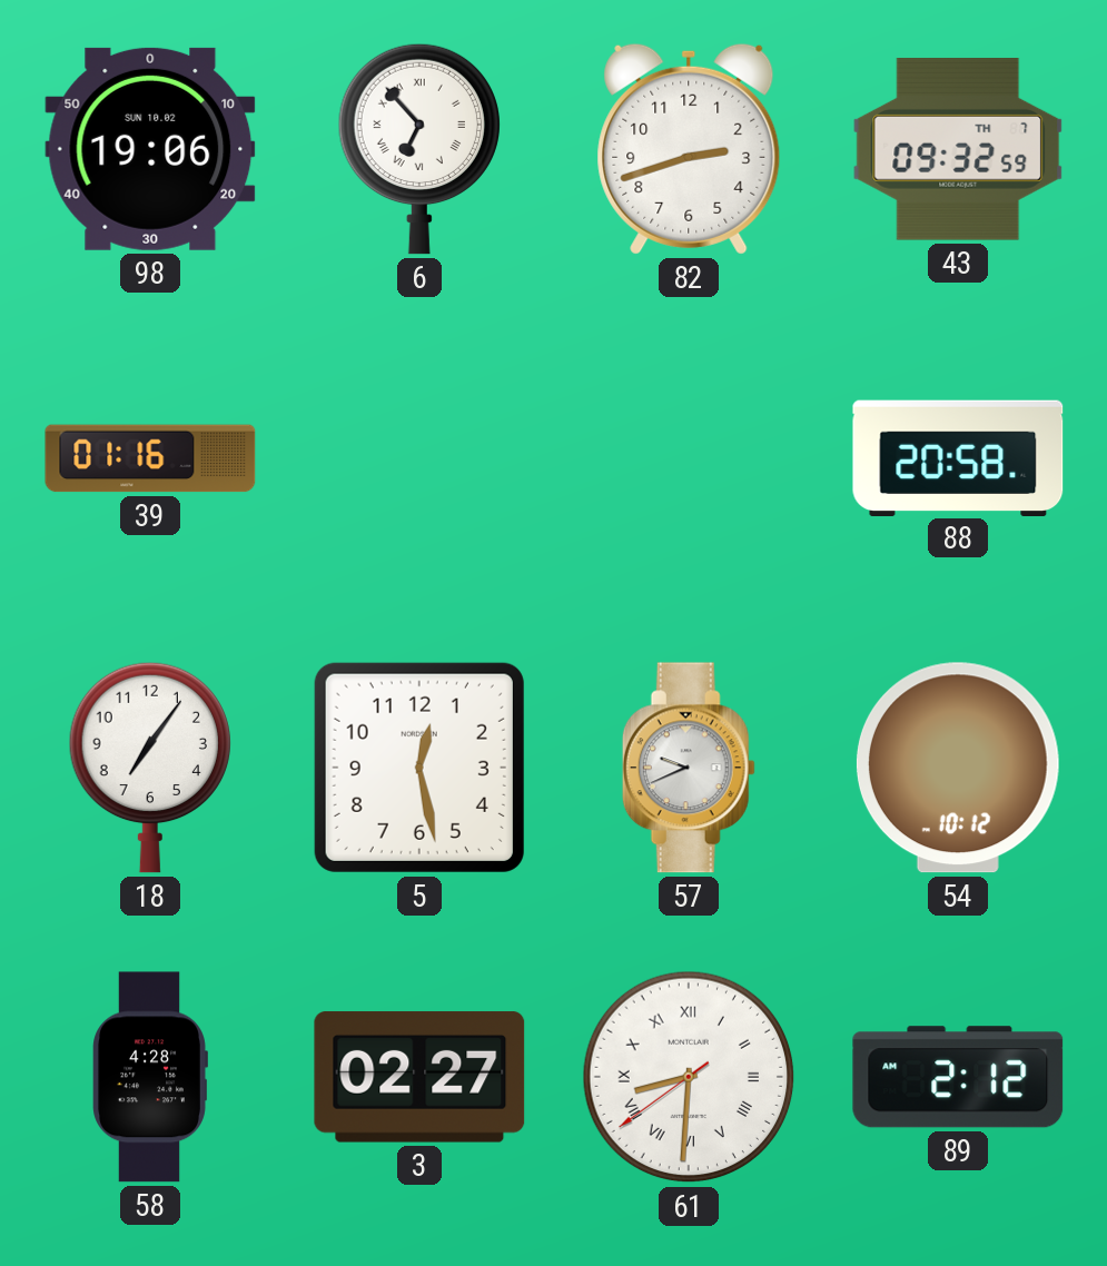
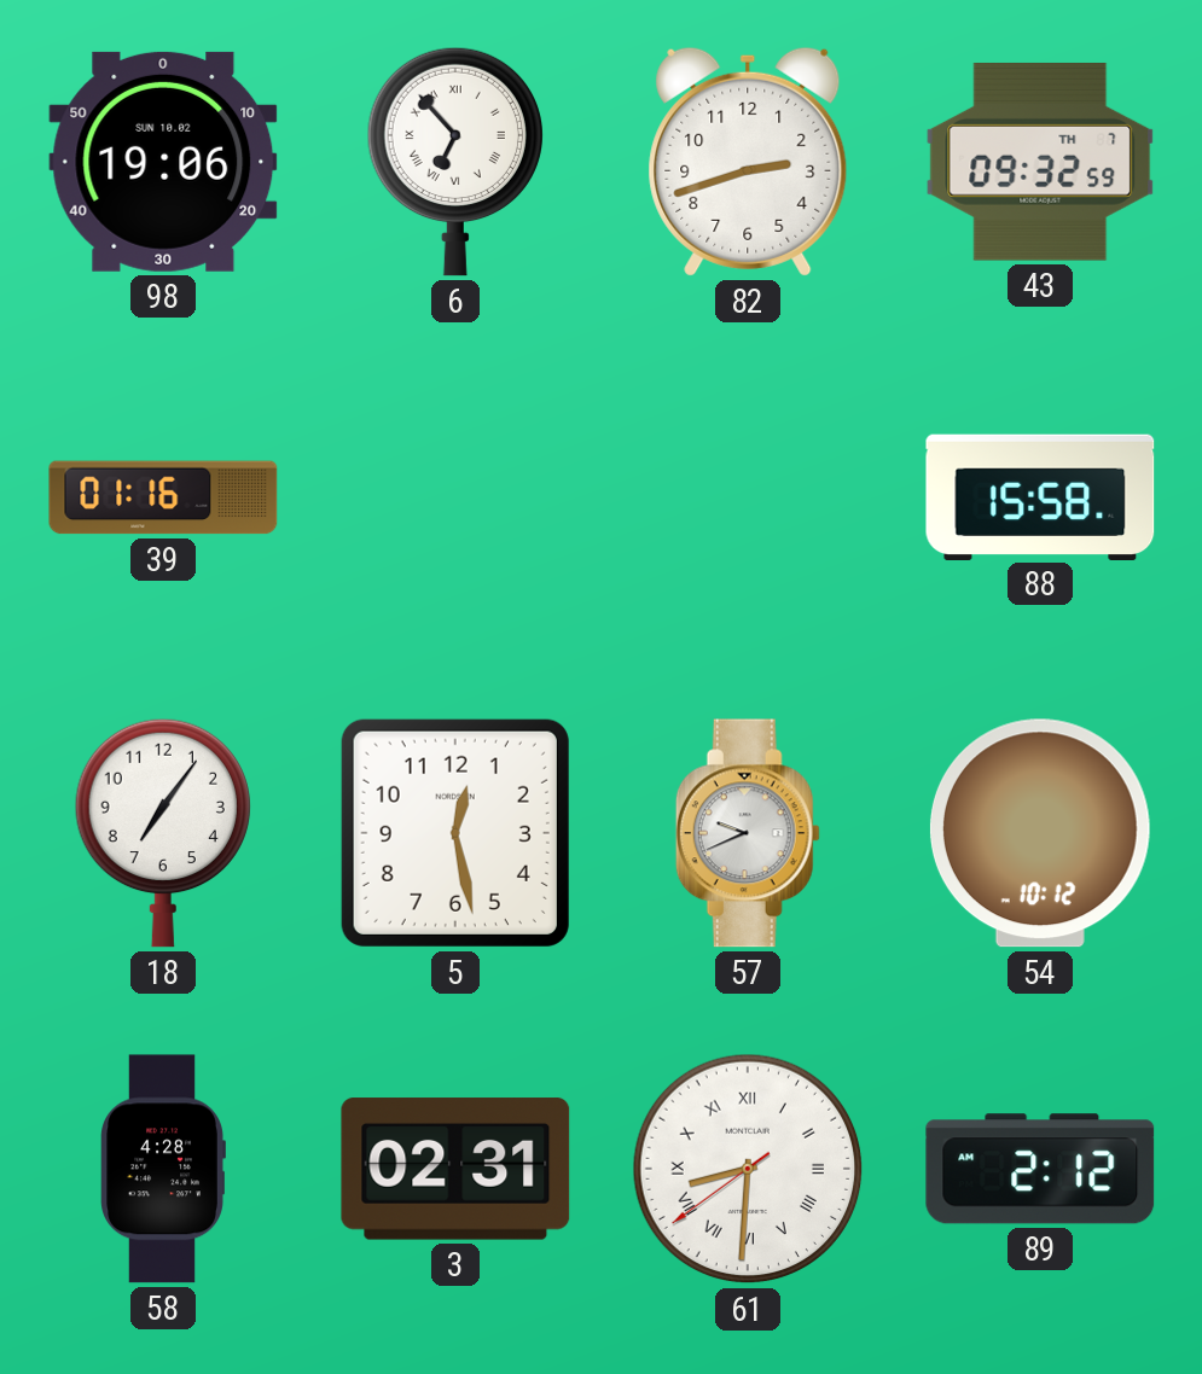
88: 20:58 -> 15:58
3: 02:27 -> 02:31
